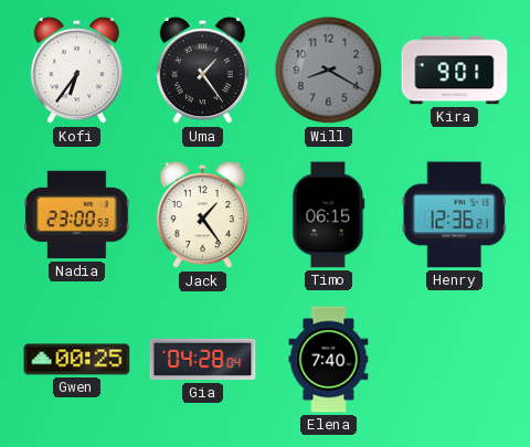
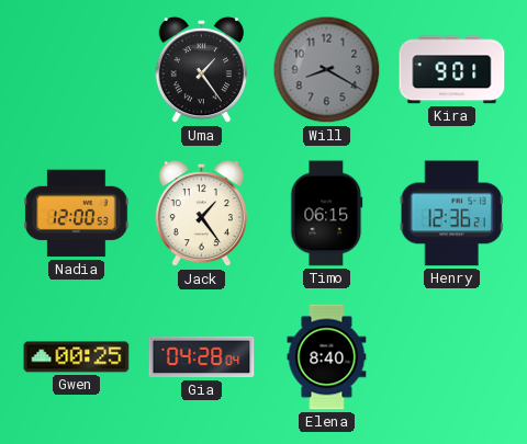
Kofi: 6:36 -> none
Nadia: 23:00 -> 12:00
Elena: 7:40 -> 8:40
